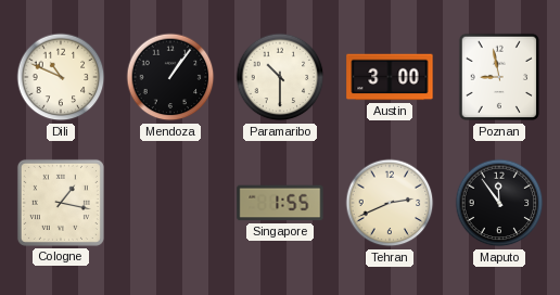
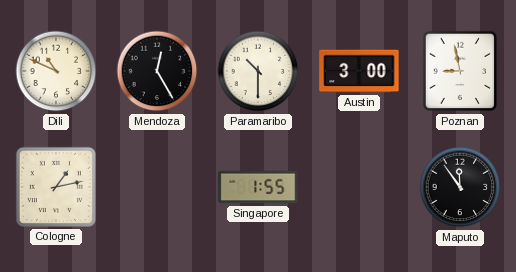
Mendoza: 1:06 -> 12:25
Cologne: 1:17 -> 1:13
Tehran: 2:41 -> none
